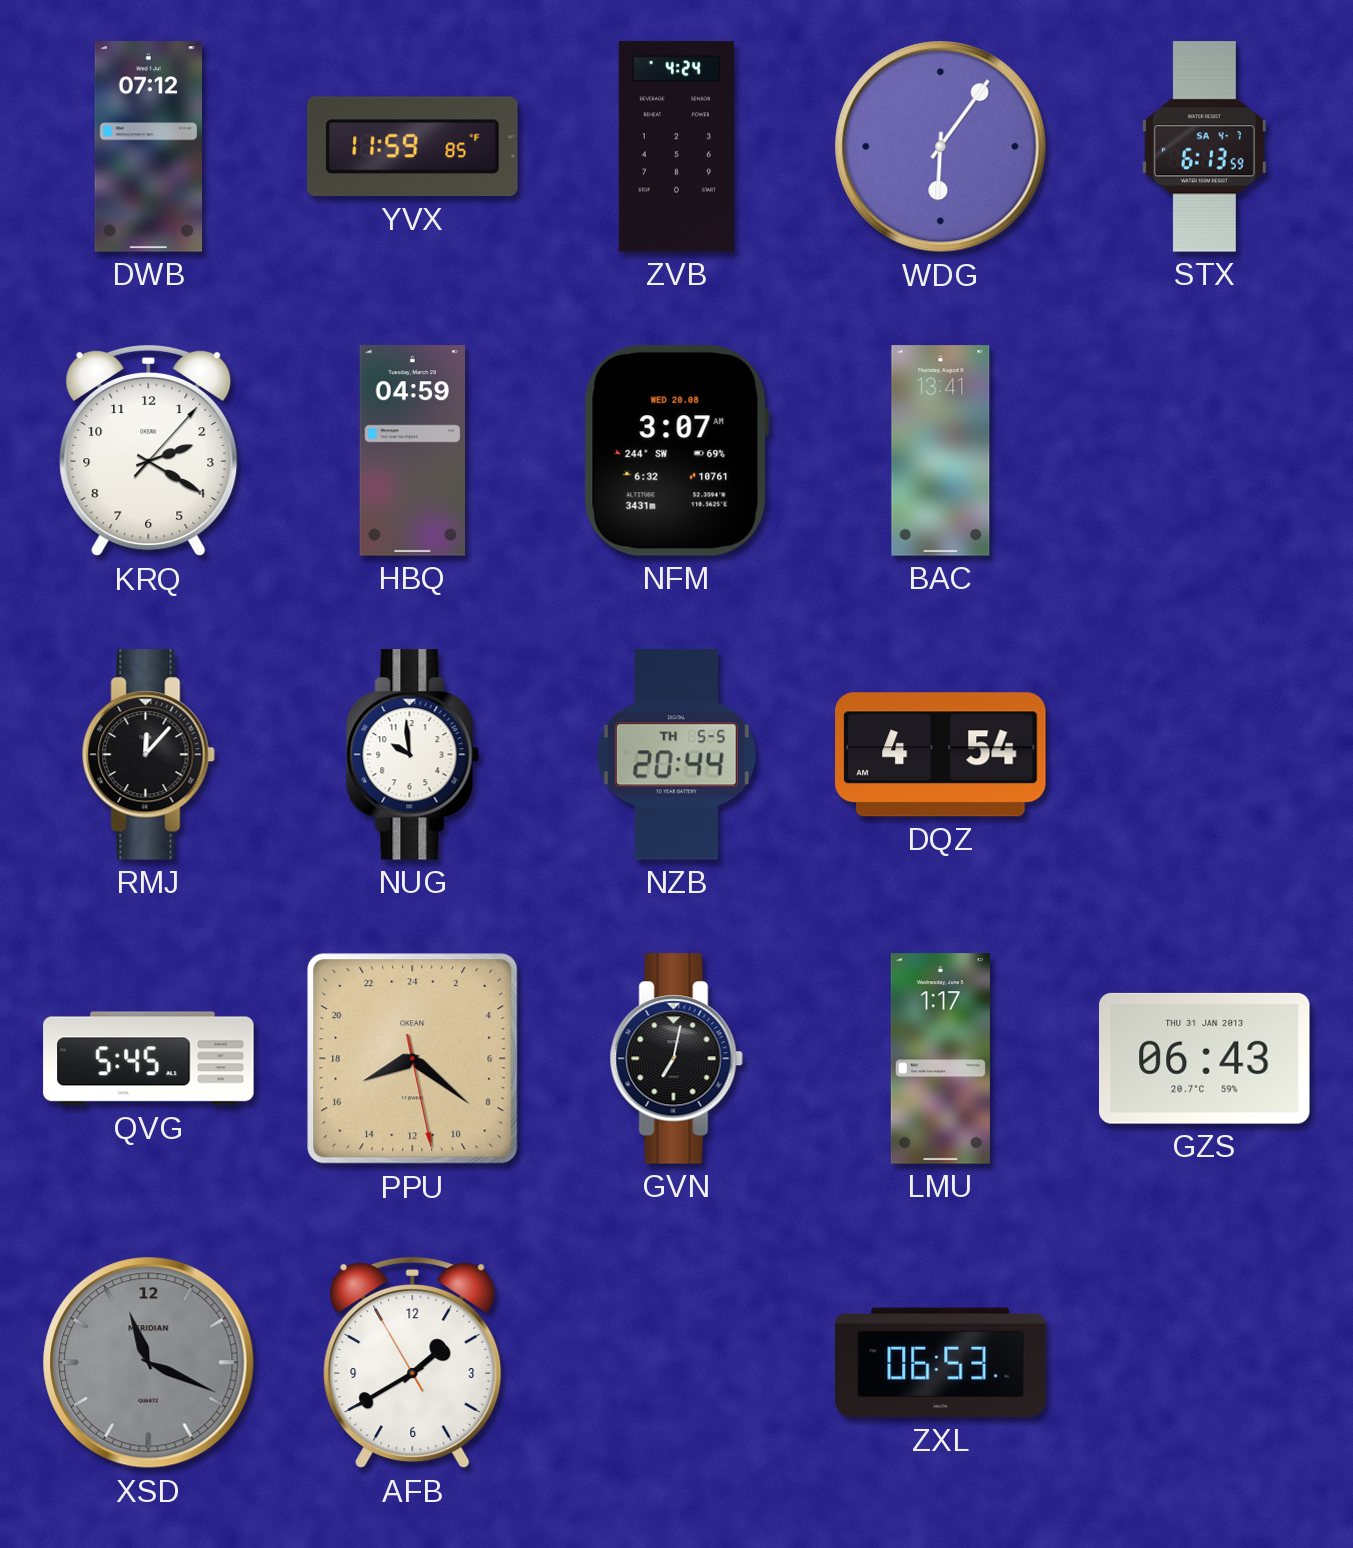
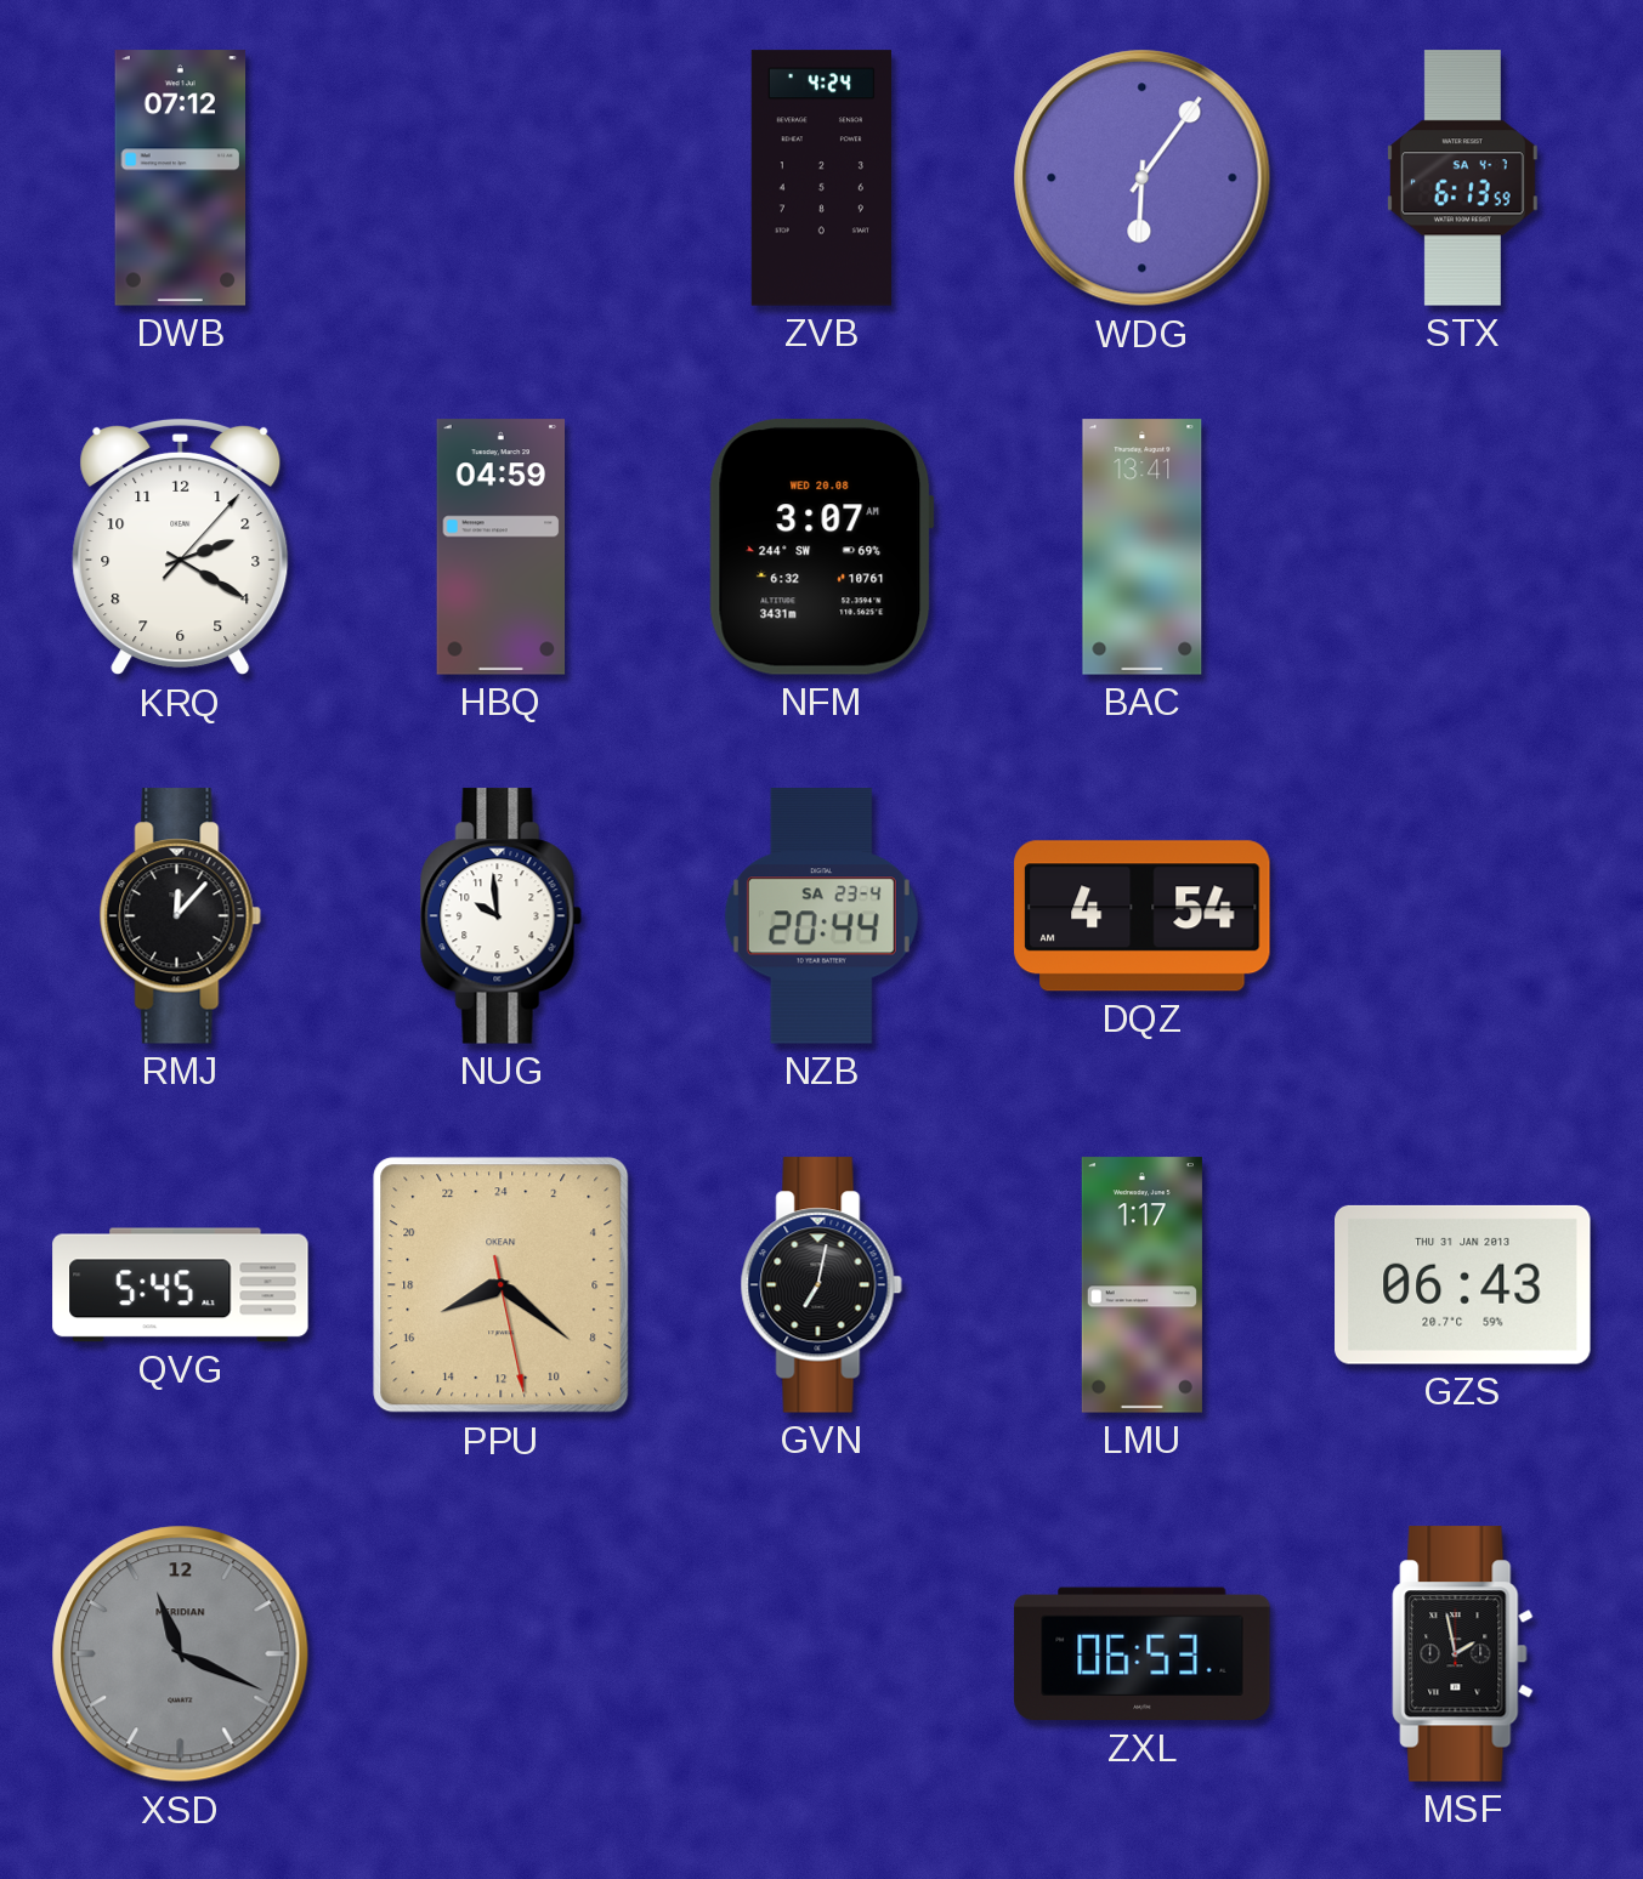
YVX: 11:59 -> none
NZB date: TH 5-5 -> SA 23-4
AFB: 1:39 -> none
MSF: none -> 1:58
